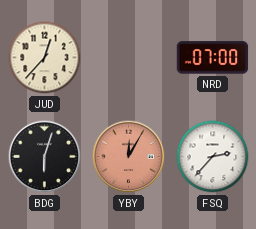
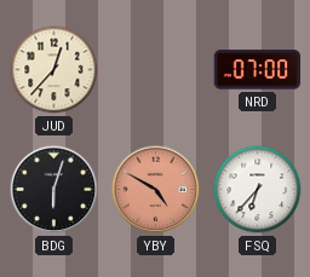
YBY: 12:05 -> 4:50
FSQ: 2:37 -> 6:37
